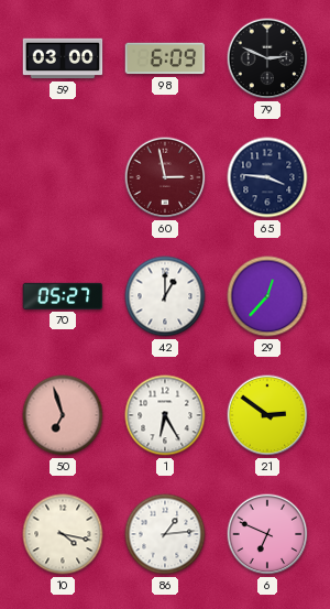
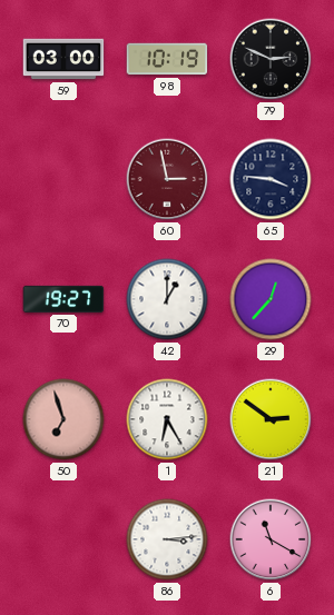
98: 6:09 -> 10:19
70: 05:27 -> 19:27
10: 4:17 -> none
86: 1:14 -> 3:14
6: 6:49 -> 11:20
